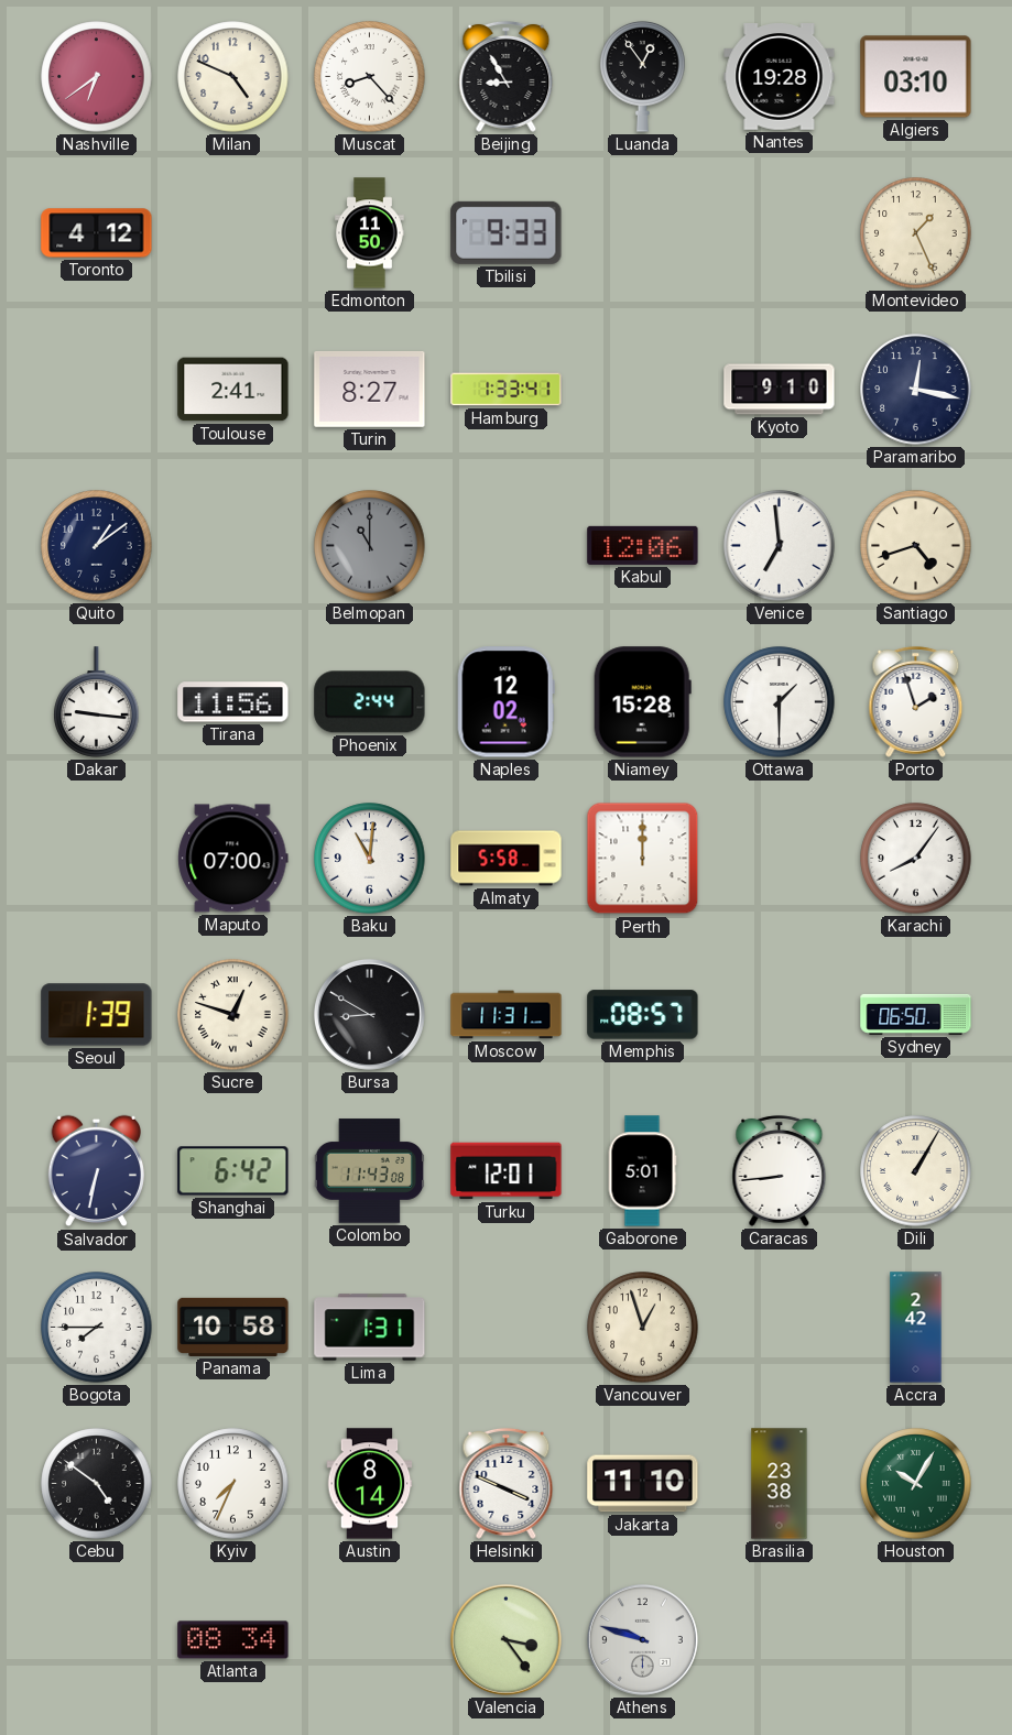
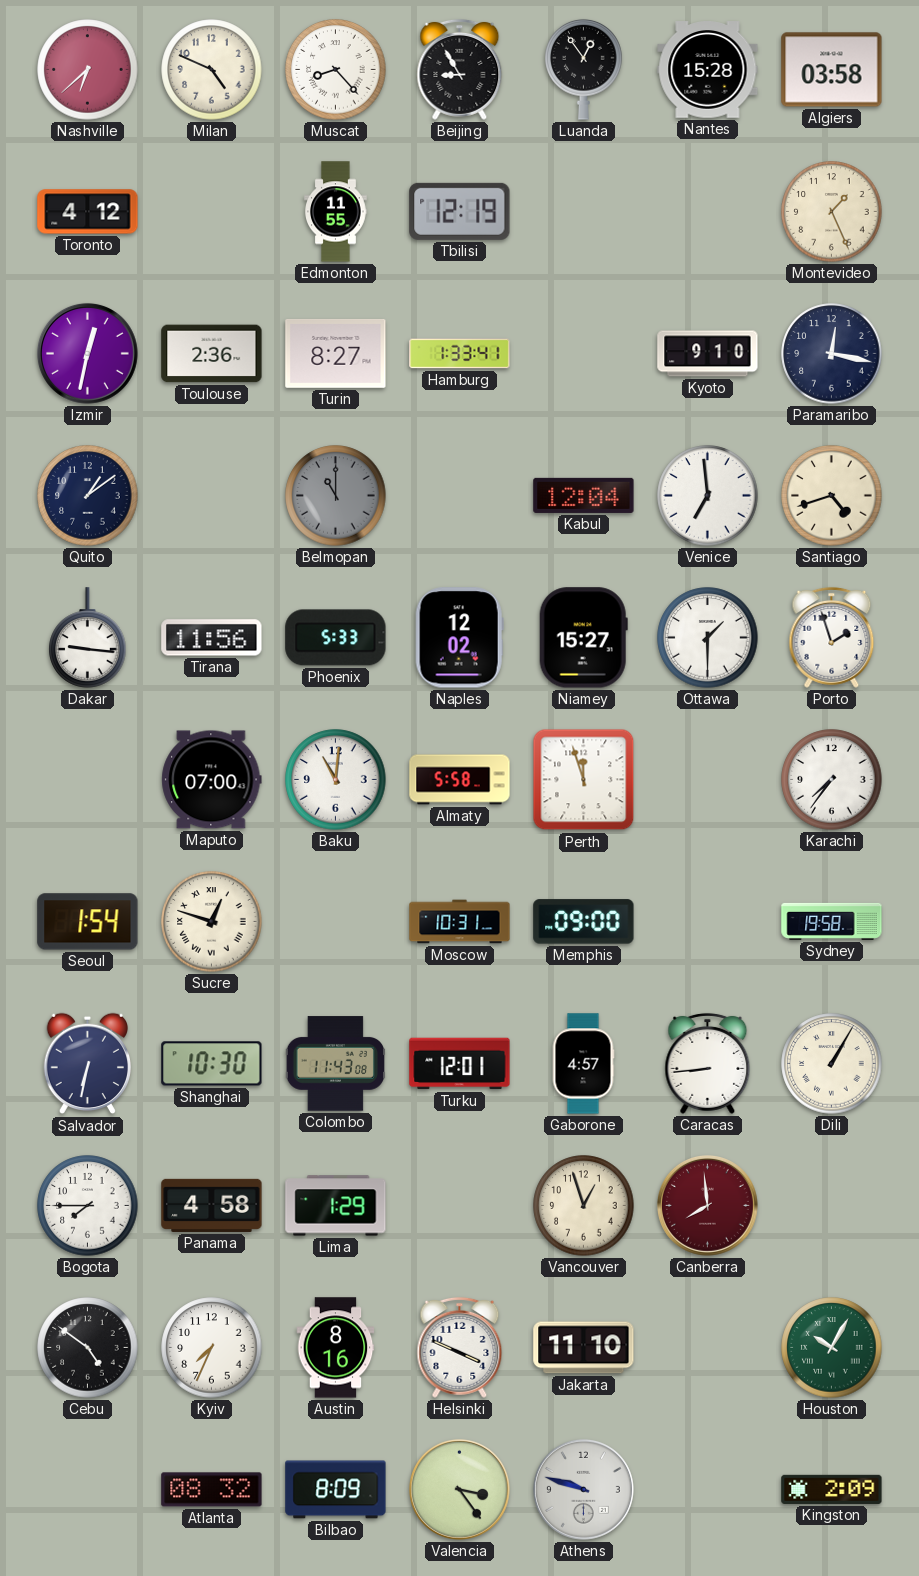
Nashville: 6:39 -> 6:38
Nantes: 19:28 -> 15:28
Algiers: 03:10 -> 03:58
Edmonton: 11:50 -> 11:55
Tbilisi: 9:33 -> 12:19
Izmir: none -> 12:32
Toulouse: 2:41 -> 2:36
Kabul: 12:06 -> 12:04
Phoenix: 2:44 -> 5:33
Niamey: 15:28 -> 15:27
Perth: 12:00 -> 11:57
Karachi: 8:06 -> 7:36
Seoul: 1:39 -> 1:54
Bursa: 8:50 -> none
Moscow: 11:31 -> 10:31
Memphis: 08:57 -> 09:00
Sydney: 06:50 -> 19:58
Shanghai: 6:42 -> 10:30
Gaborone: 5:01 -> 4:57
Panama: 10:58 -> 4:58
Lima: 1:31 -> 1:29
Canberra: none -> 7:59
Accra: 2:42 -> none
Austin: 8:14 -> 8:16
Brasilia: 23:38 -> none
Atlanta: 08:34 -> 08:32
Bilbao: none -> 8:09
Kingston: none -> 2:09
